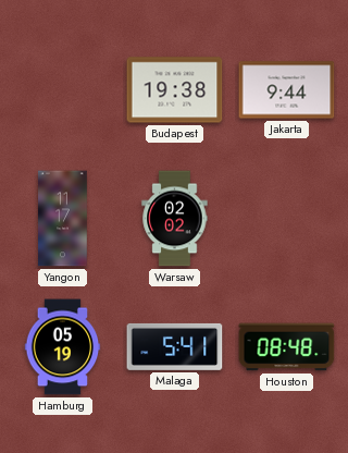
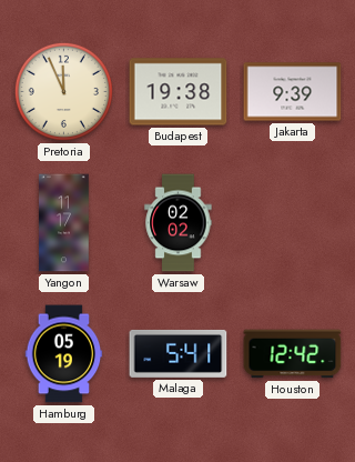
Pretoria: none -> 11:56
Jakarta: 9:44 -> 9:39
Houston: 08:48 -> 12:42
